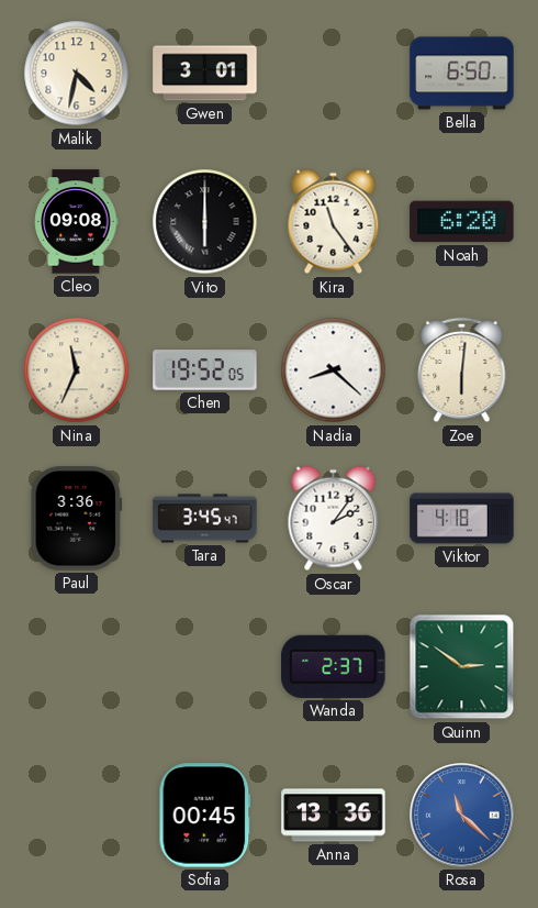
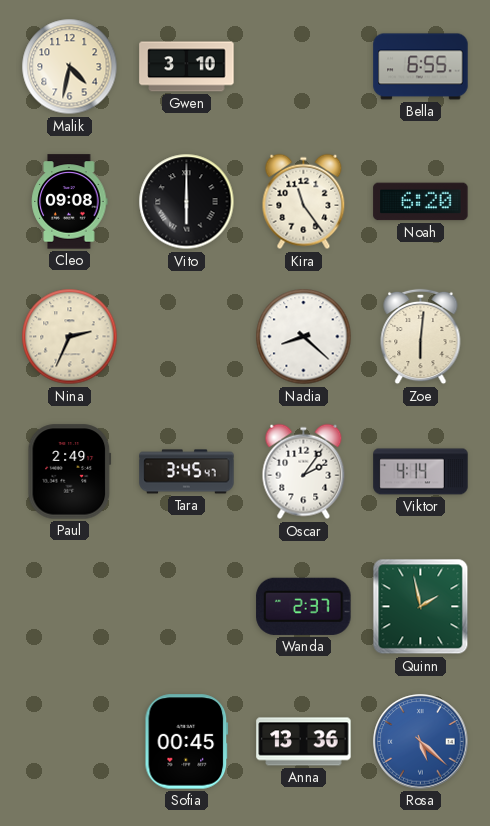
Gwen: 3:01 -> 3:10
Bella: 6:50 -> 6:55
Nina: 11:34 -> 2:34
Chen: 19:52 -> none
Paul: 3:36 -> 2:49
Viktor: 4:18 -> 4:14
Quinn: 2:51 -> 1:58
Rosa: 11:22 -> 5:22
